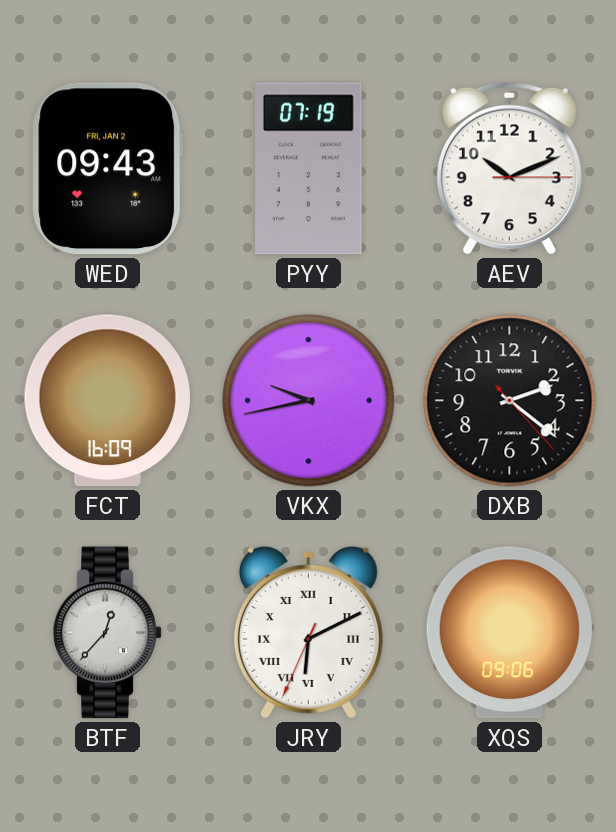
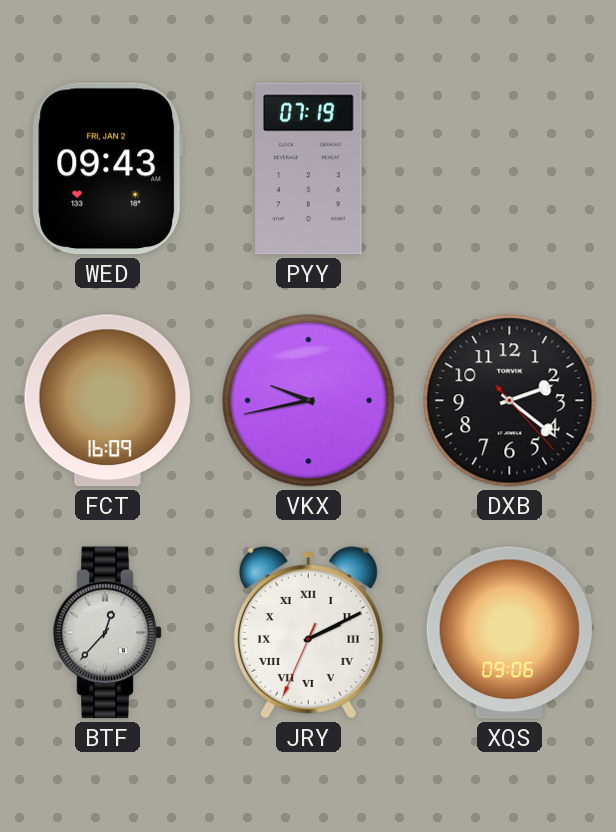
AEV: 10:11 -> none
JRY: 6:10 -> 2:10
